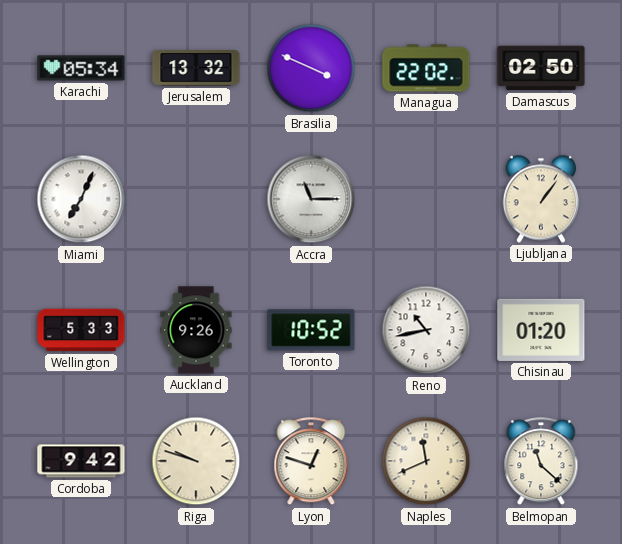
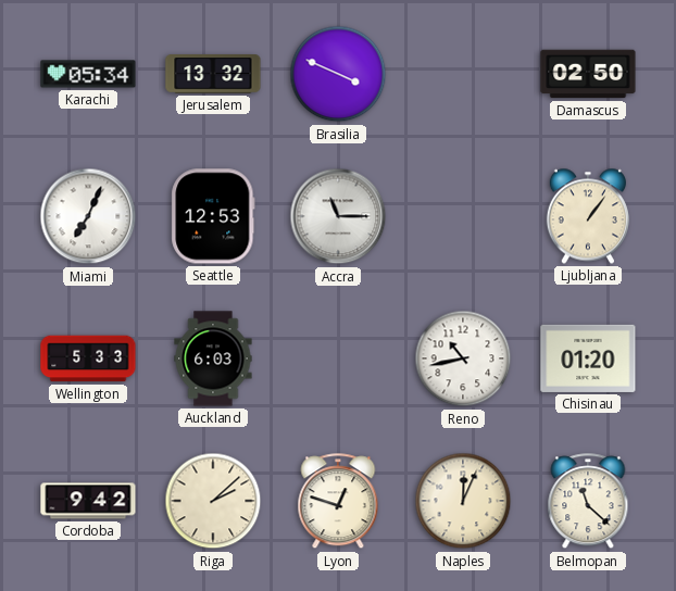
Managua: 22:02 -> none
Seattle: none -> 12:53
Auckland: 9:26 -> 6:03
Toronto: 10:52 -> none
Riga: 9:48 -> 2:08
Naples: 11:41 -> 12:04
